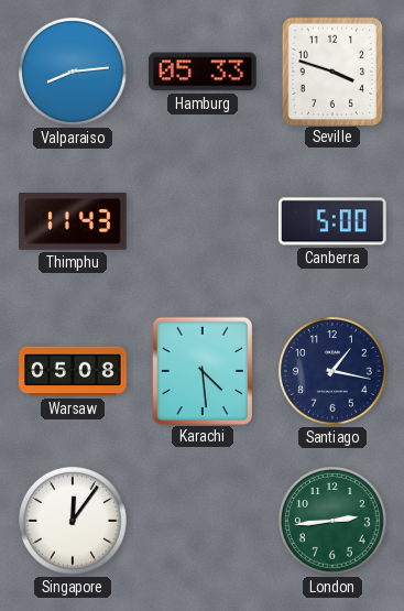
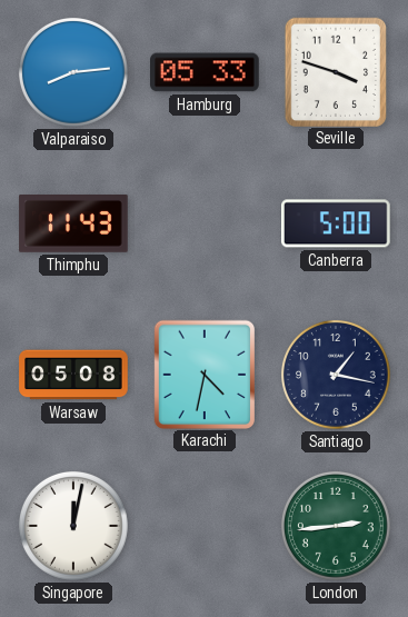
Karachi: 4:29 -> 4:32
Singapore: 12:06 -> 12:02
